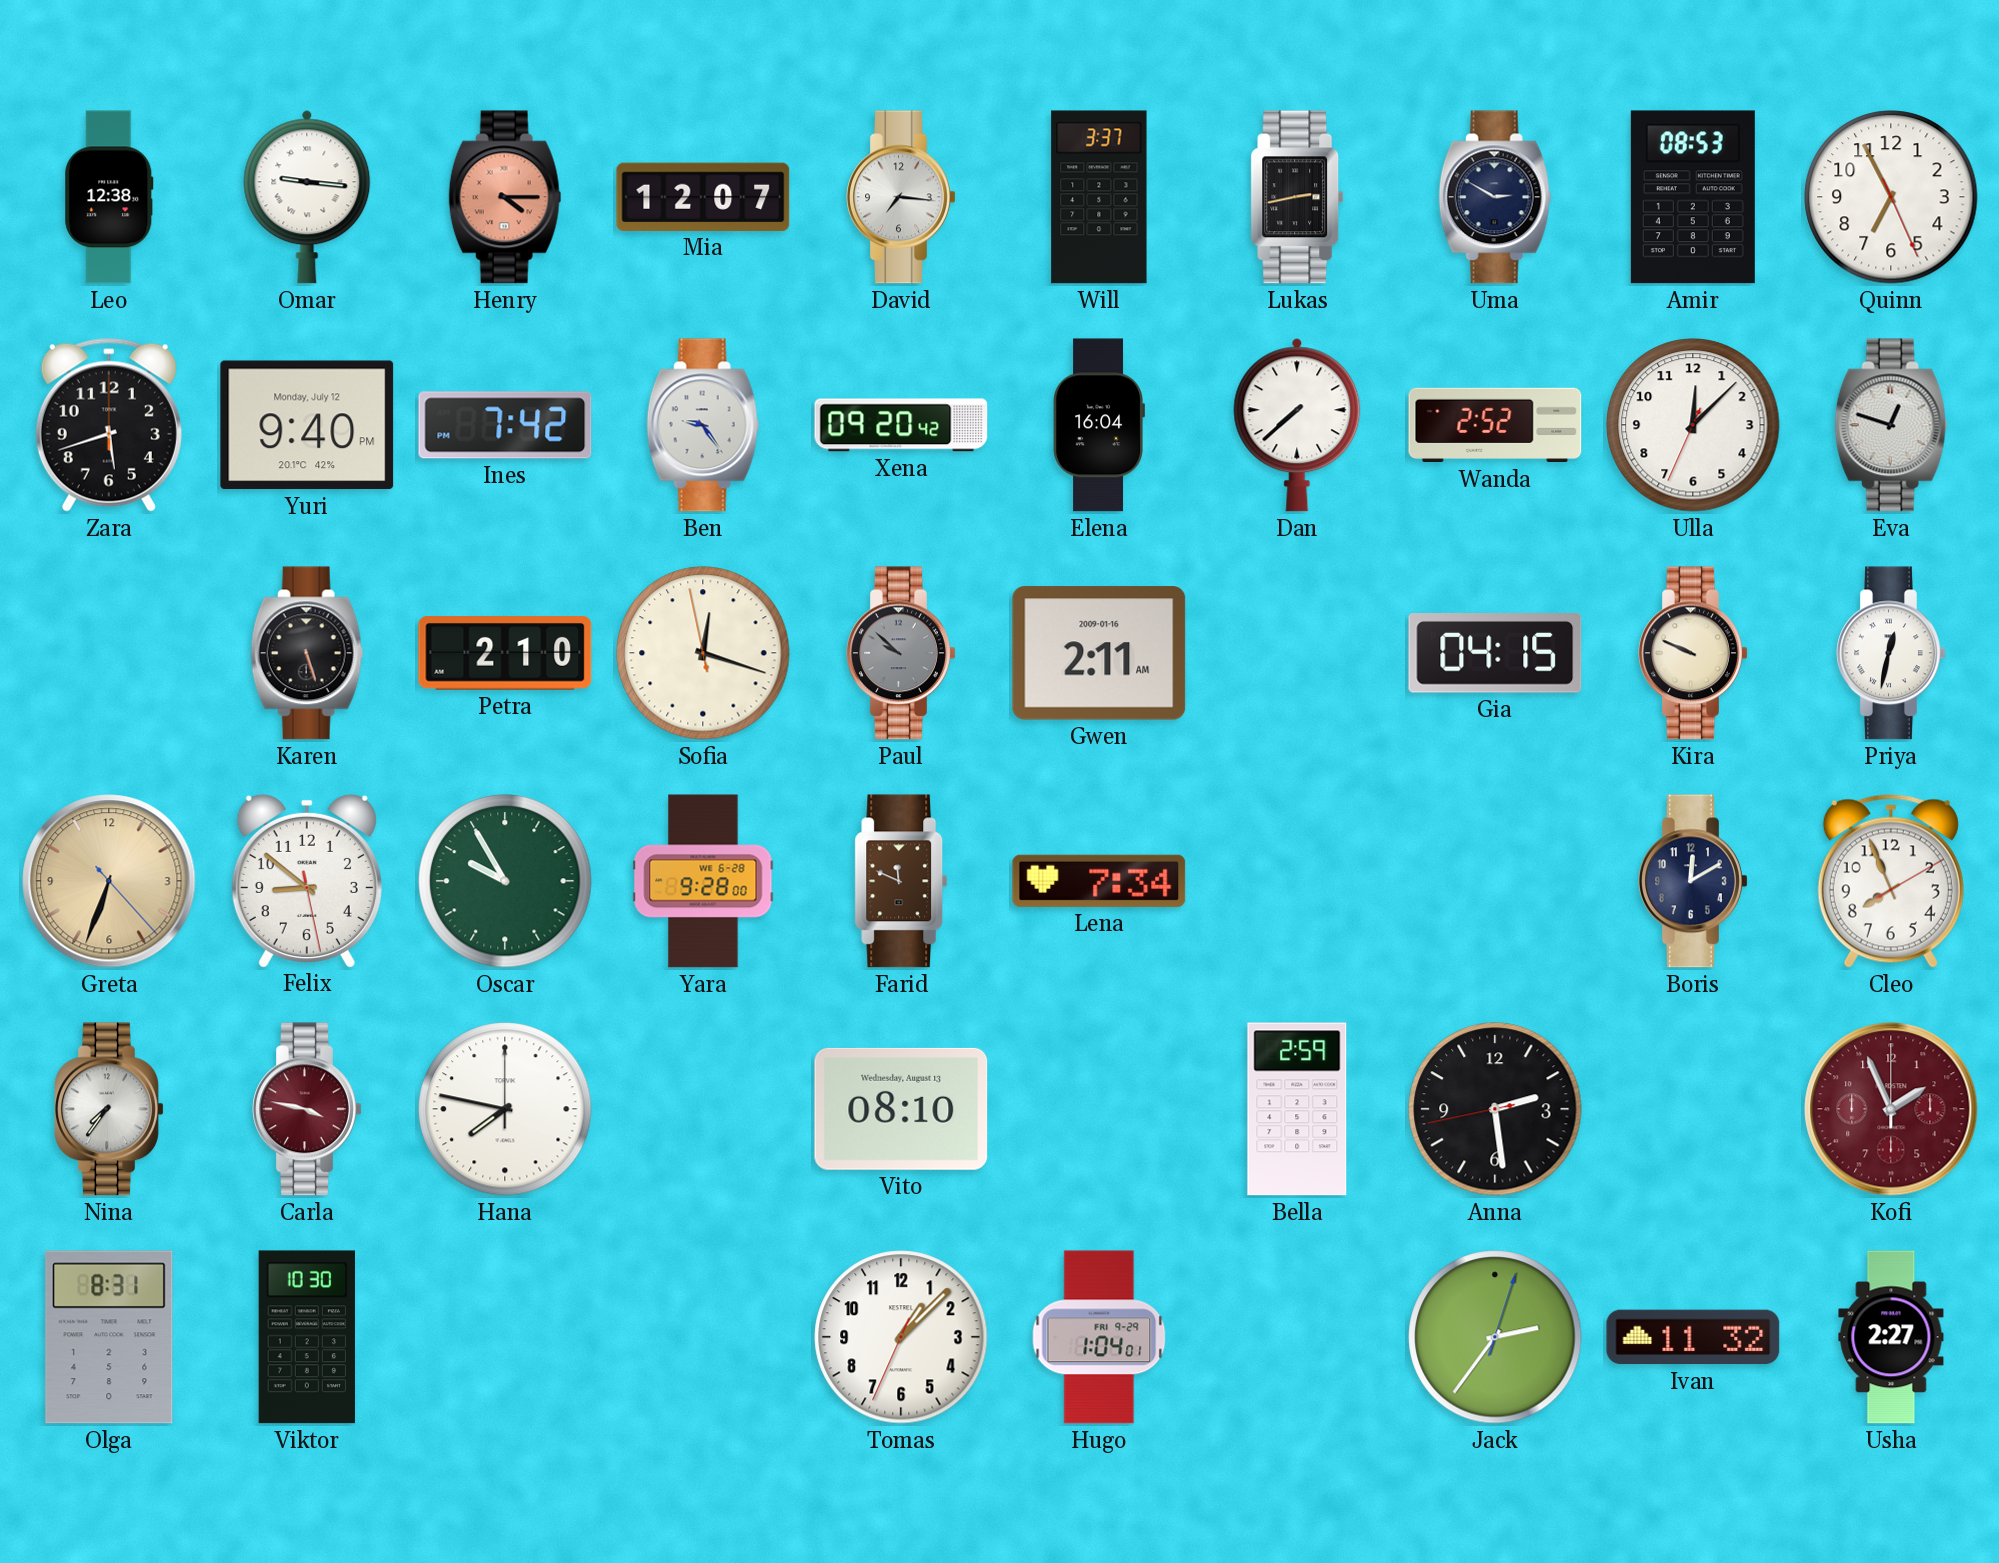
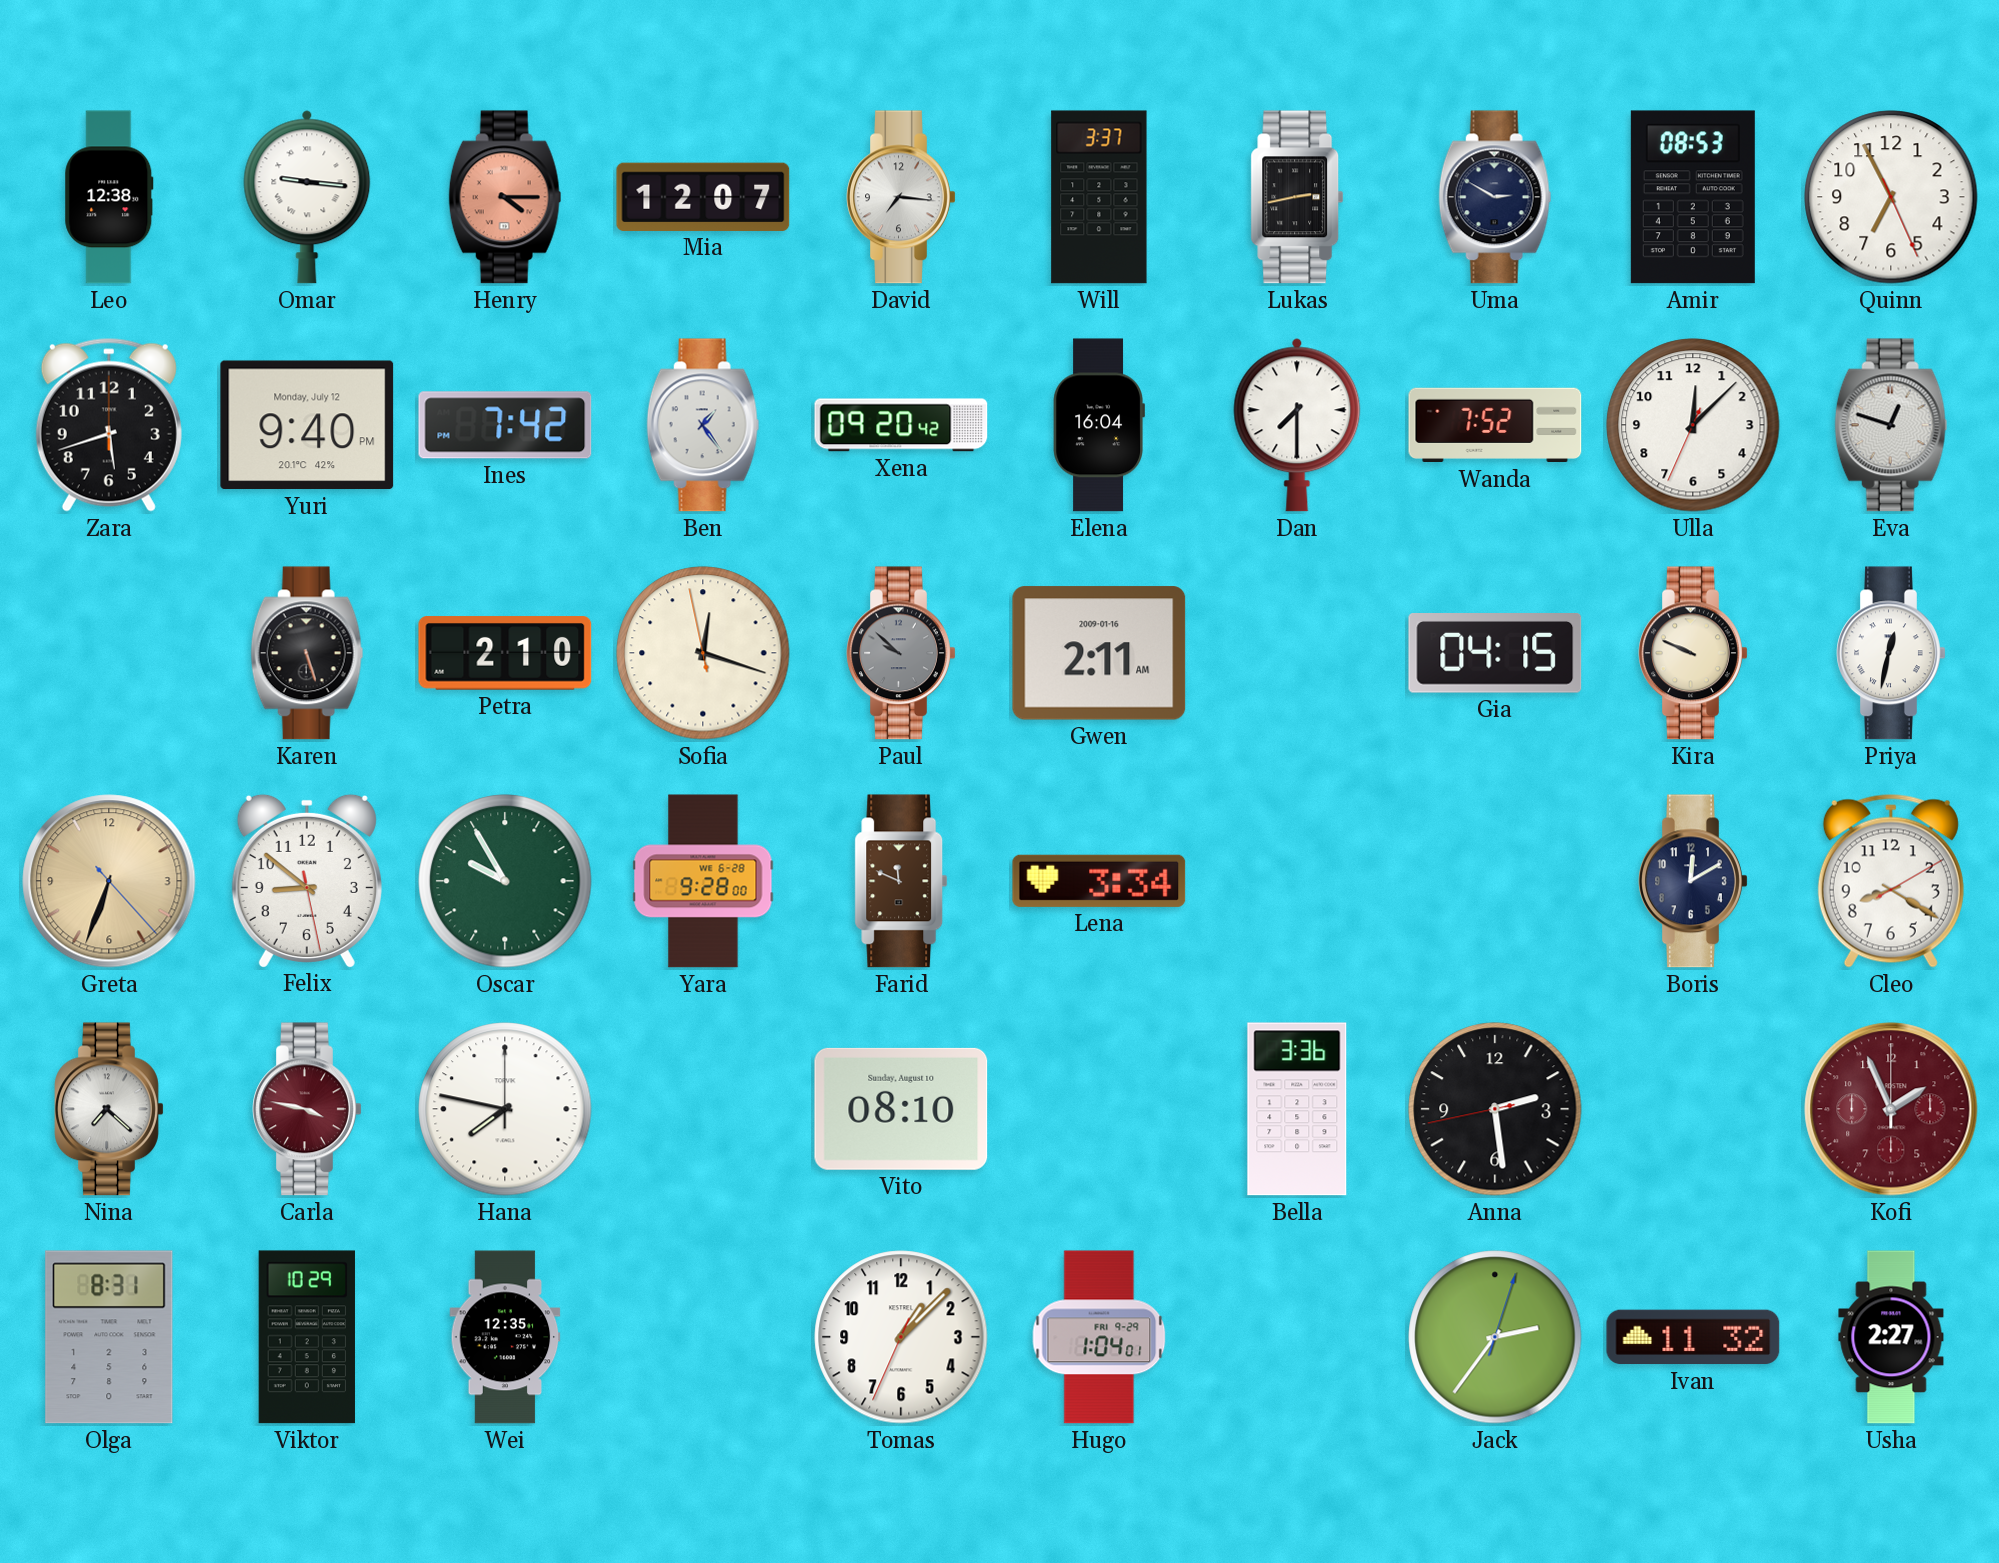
Ben: 9:24 -> 1:24
Dan: 7:38 -> 7:30
Wanda: 2:52 -> 7:52
Lena: 7:34 -> 3:34
Cleo: 7:56 -> 8:20
Nina: 7:36 -> 7:22
Vito date: Wednesday, August 13 -> Sunday, August 10
Bella: 2:59 -> 3:36
Viktor: 10:30 -> 10:29
Wei: none -> 12:35
